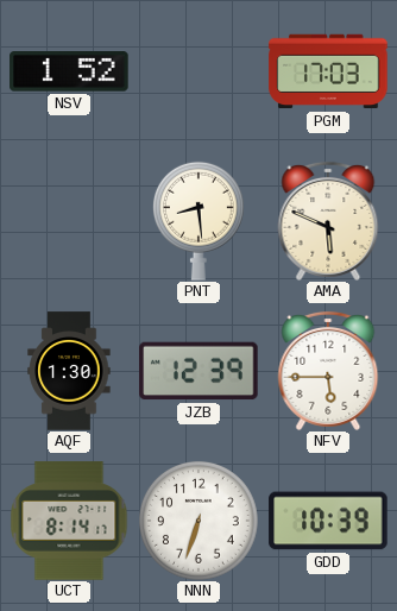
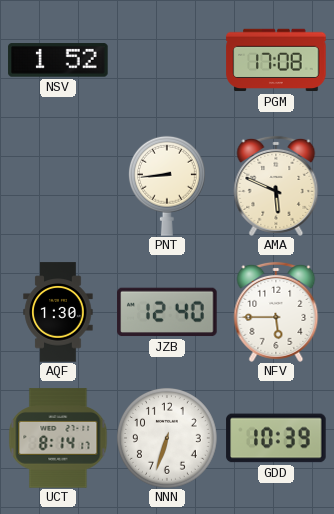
PGM: 17:03 -> 17:08
PNT: 8:29 -> 8:44
JZB: 12:39 -> 12:40
